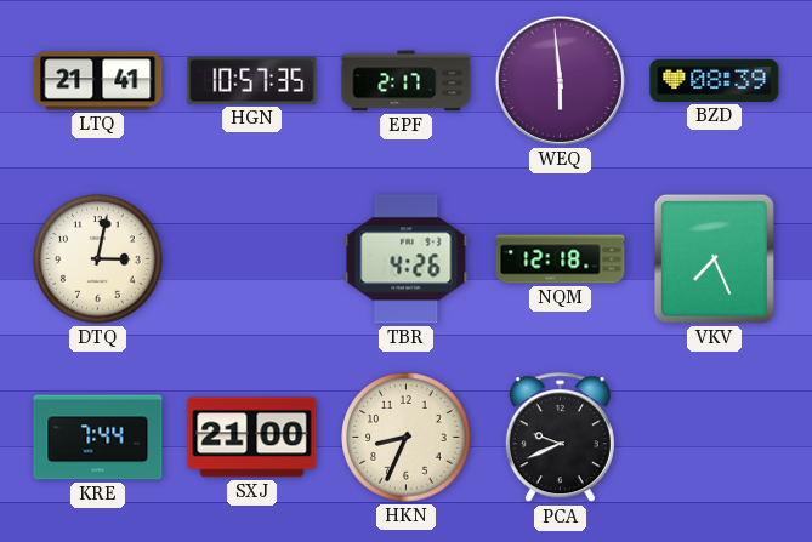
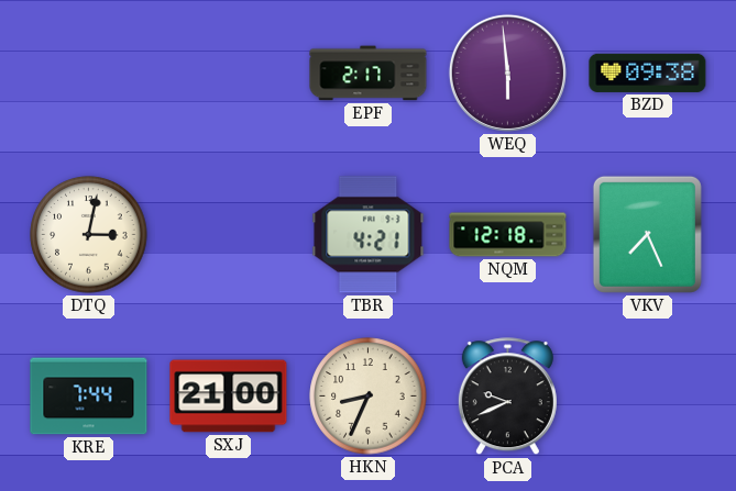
LTQ: 21:41 -> none
HGN: 10:57 -> none
BZD: 08:39 -> 09:38
TBR: 4:26 -> 4:21
